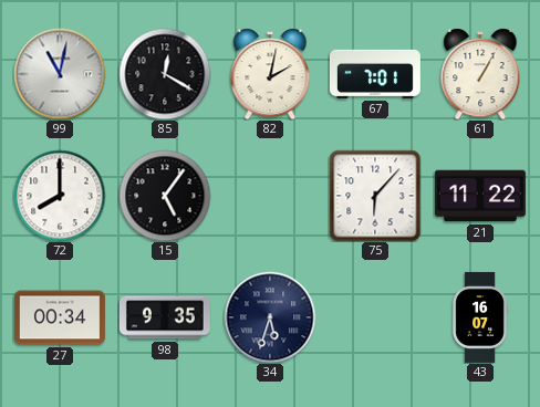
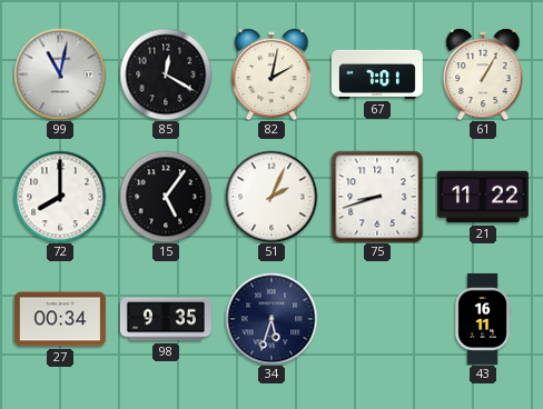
51: none -> 2:04
75: 6:07 -> 8:42
43: 16:07 -> 16:11
